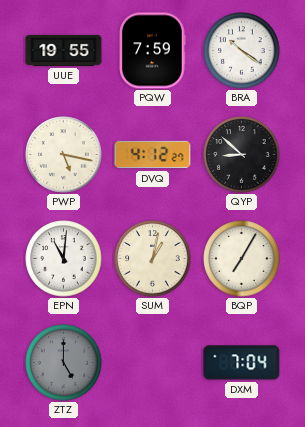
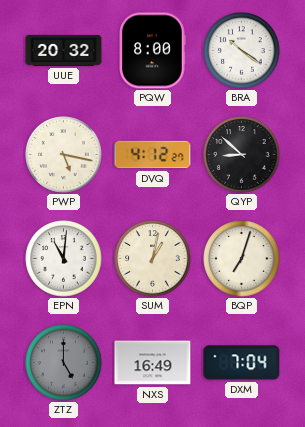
UUE: 19:55 -> 20:32
PQW: 7:59 -> 8:00
BQP: 7:05 -> 7:03
NXS: none -> 16:49
